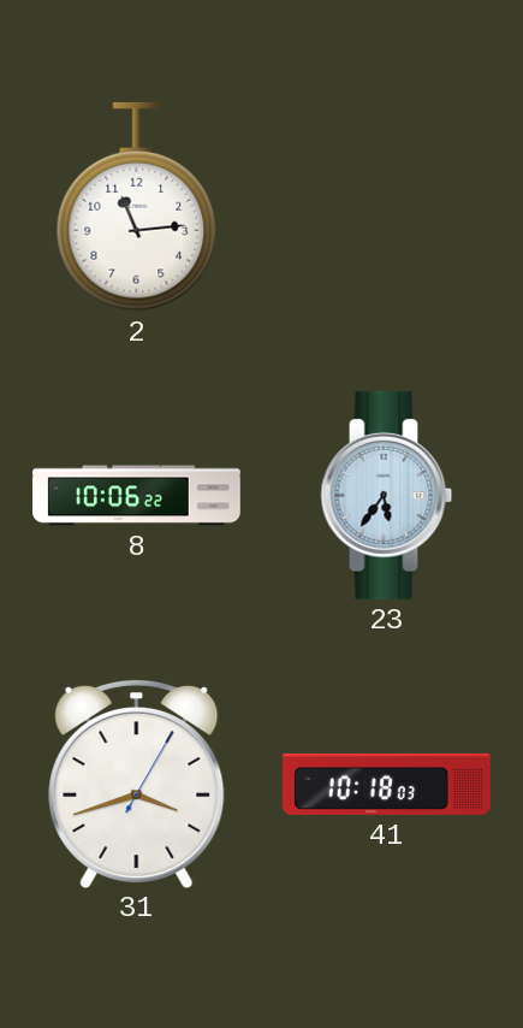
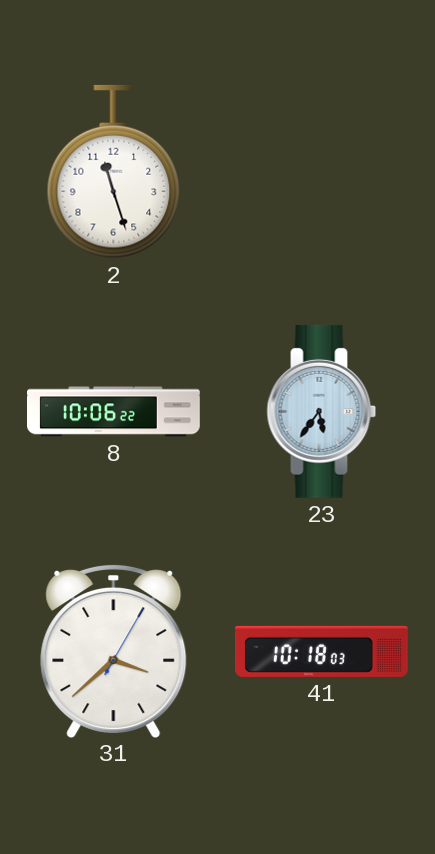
2: 11:14 -> 11:27
31: 3:42 -> 3:38
